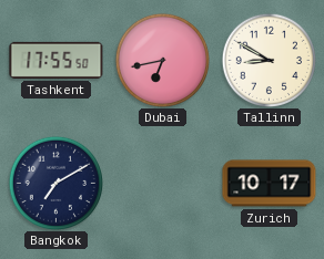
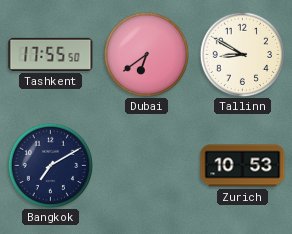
Dubai: 6:43 -> 6:39
Zurich: 10:17 -> 10:53
